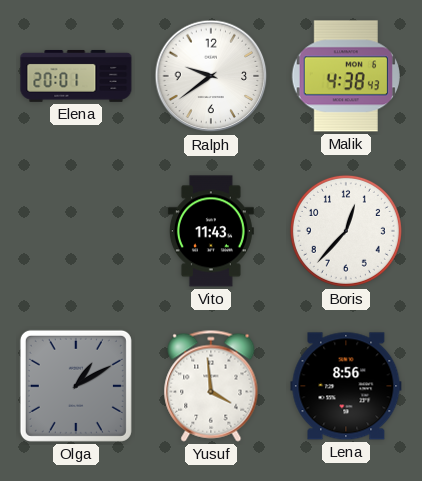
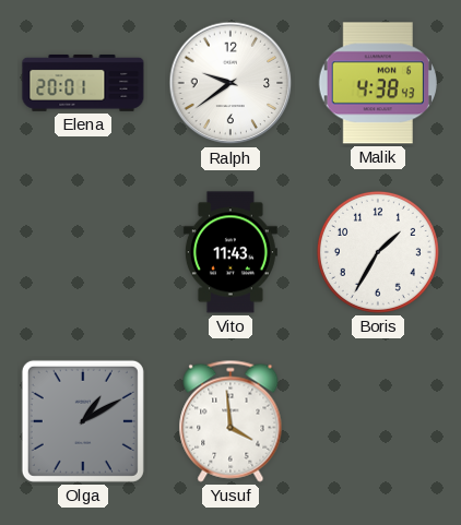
Boris: 12:37 -> 1:35
Lena: 8:56 -> none
